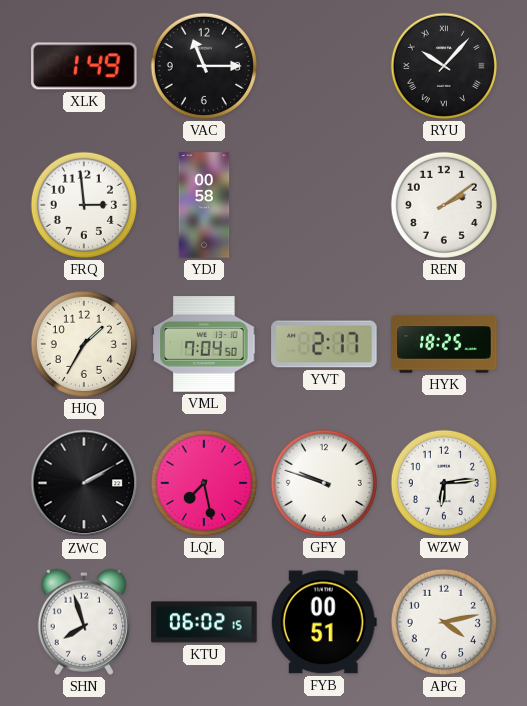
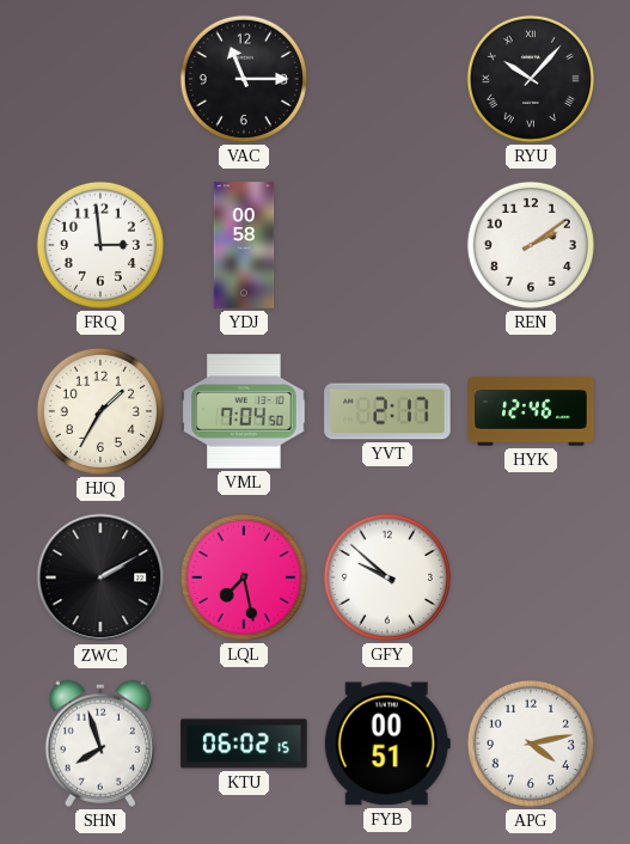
XLK: 1:49 -> none
HYK: 18:25 -> 12:46
GFY: 9:48 -> 9:52
WZW: 6:14 -> none
